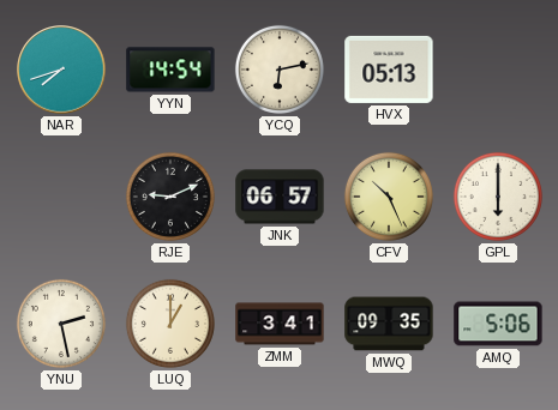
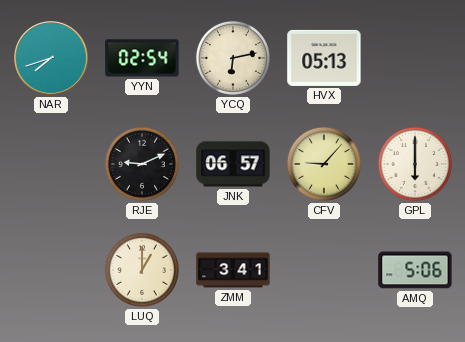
YYN: 14:54 -> 02:54
CFV: 10:26 -> 9:07
YNU: 2:28 -> none
MWQ: 09:35 -> none
